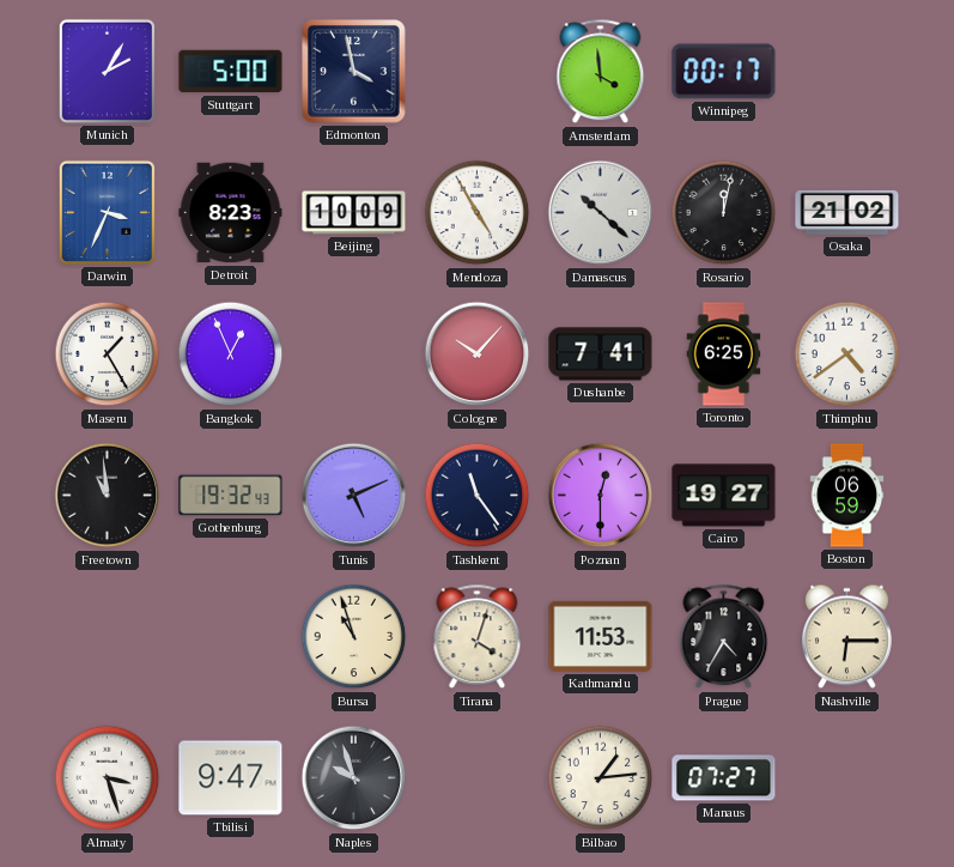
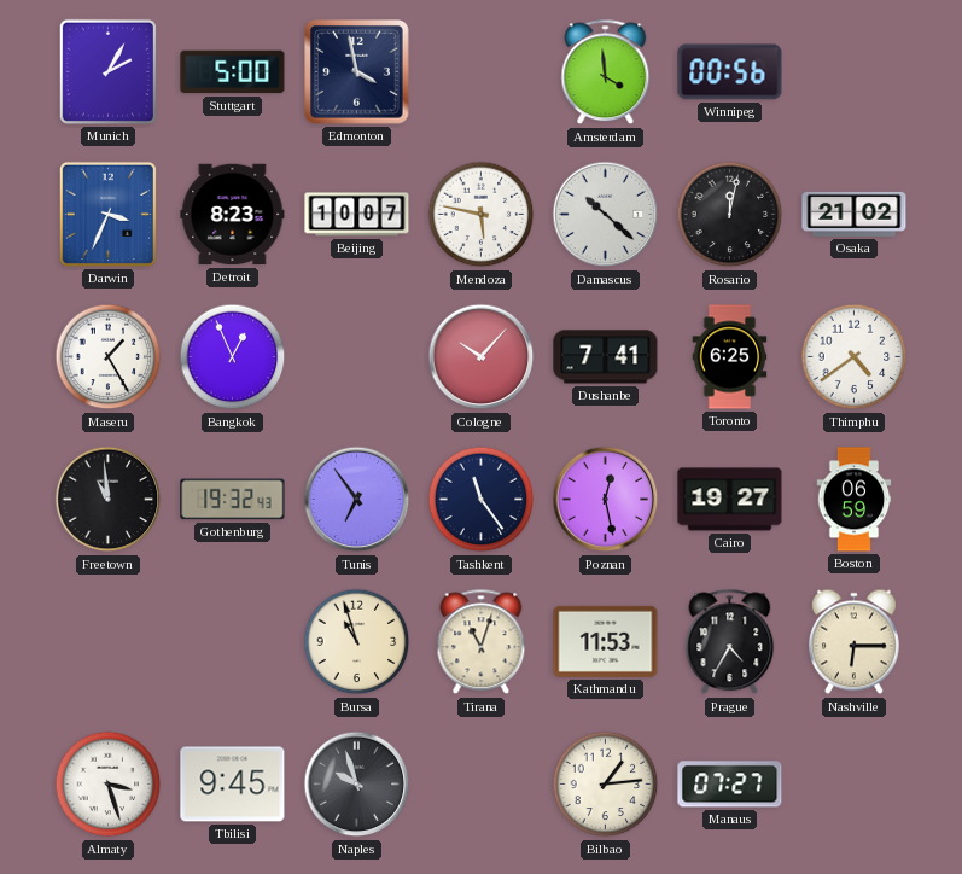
Winnipeg: 00:17 -> 00:56
Beijing: 10:09 -> 10:07
Mendoza: 4:55 -> 5:47
Tunis: 5:11 -> 6:54
Poznan: 12:30 -> 12:28
Tirana: 4:03 -> 11:03
Tbilisi: 9:47 -> 9:45
